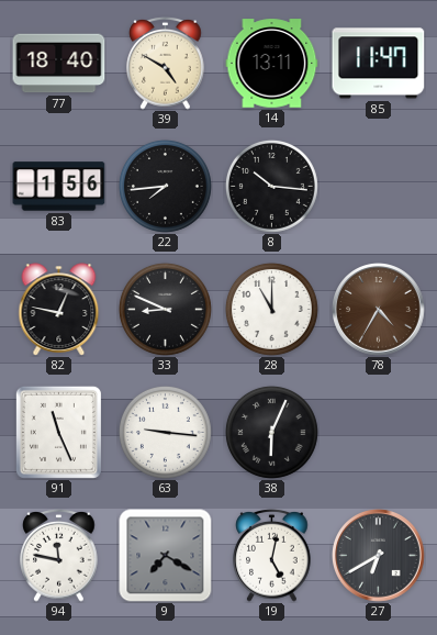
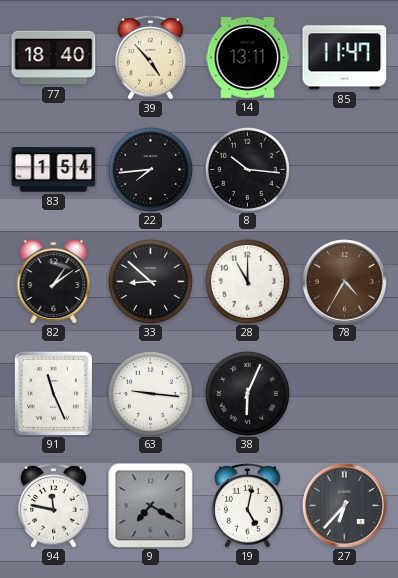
39: 4:50 -> 4:53
83: 1:56 -> 1:54
82: 12:47 -> 1:09
33: 8:49 -> 8:52
27: 6:40 -> 6:37
